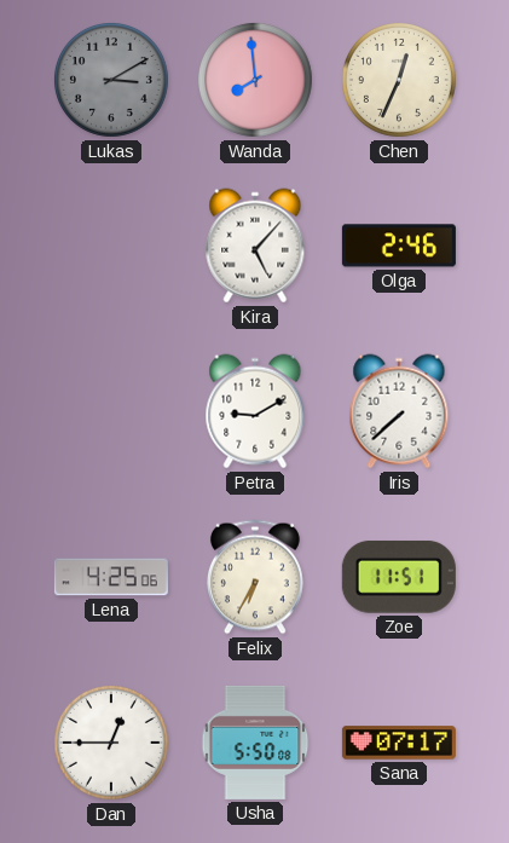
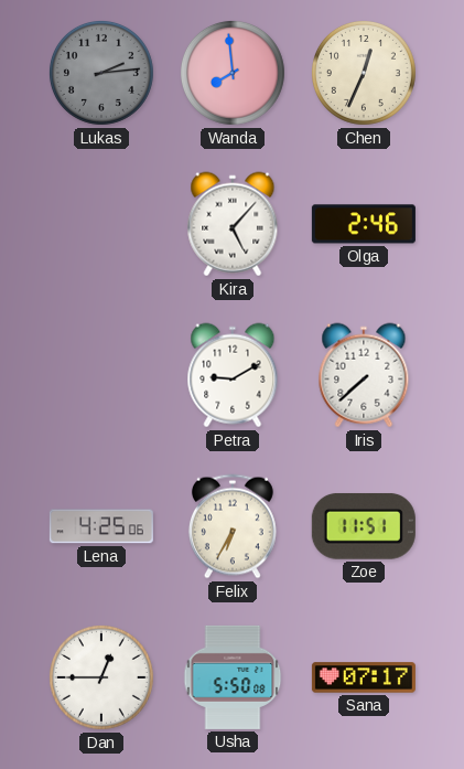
Lukas: 3:10 -> 2:14
